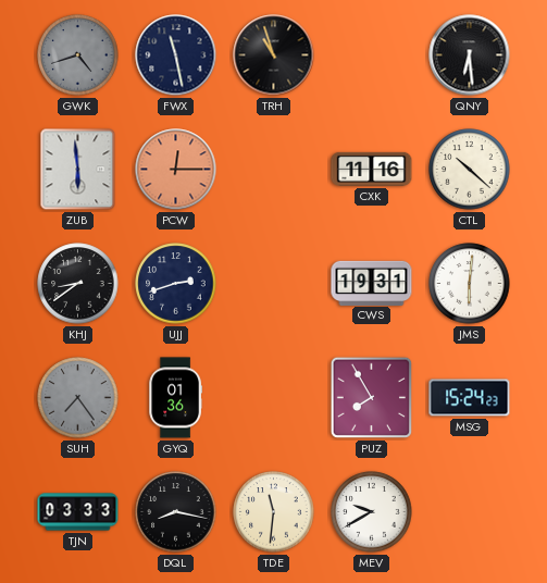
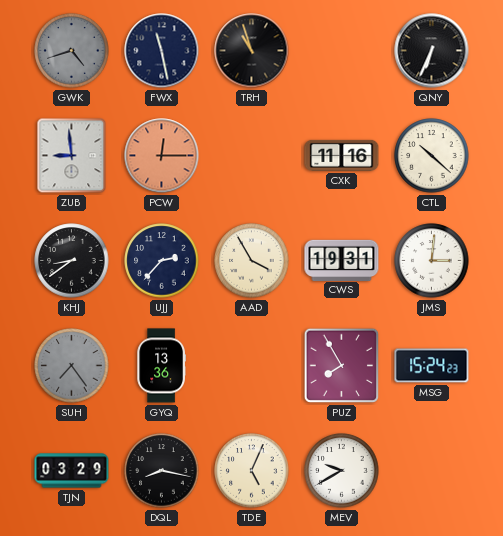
QNY: 6:29 -> 6:34
ZUB: 5:59 -> 8:59
UJJ: 2:42 -> 2:37
AAD: none -> 3:55
JMS: 6:01 -> 3:01
GYQ: 01:36 -> 13:36
TJN: 03:33 -> 03:29
TDE: 11:31 -> 5:04
